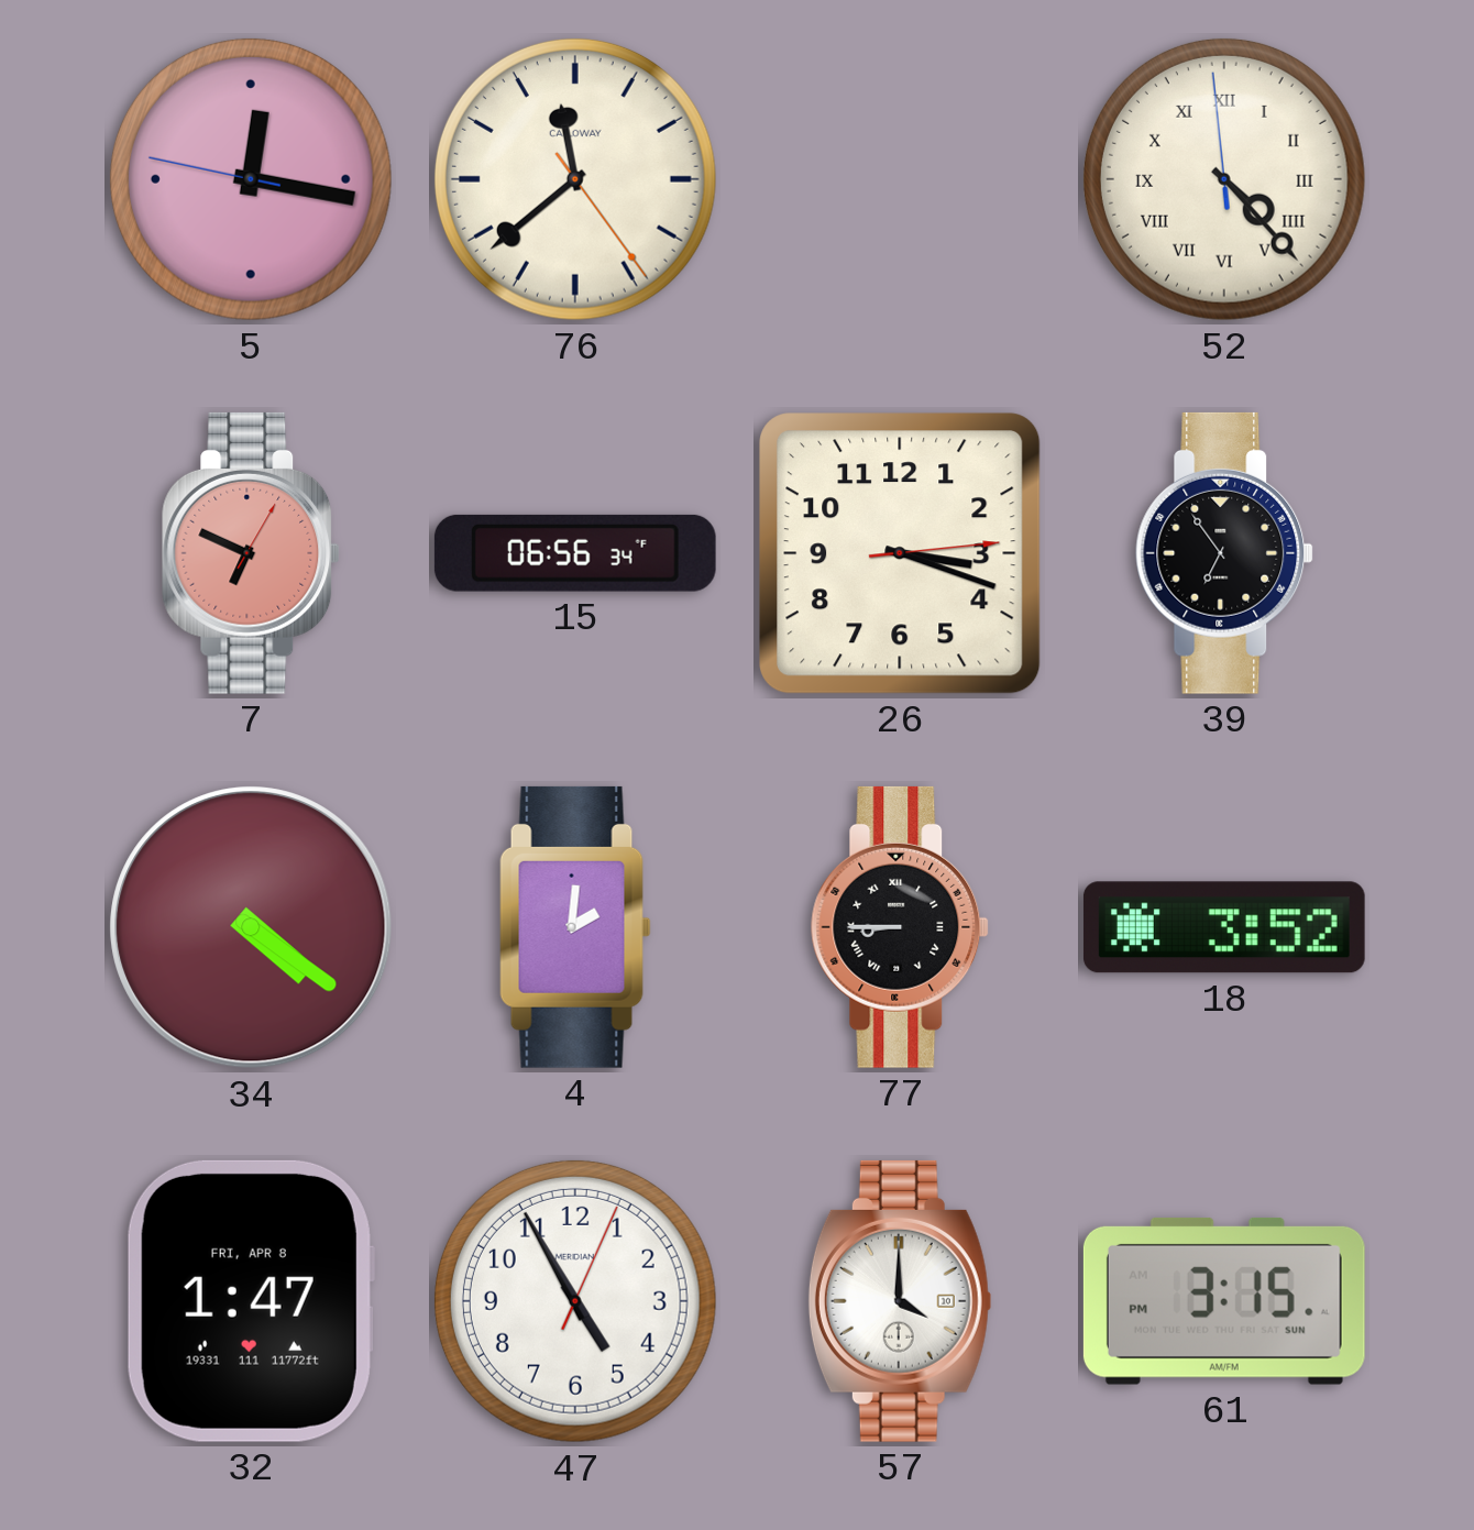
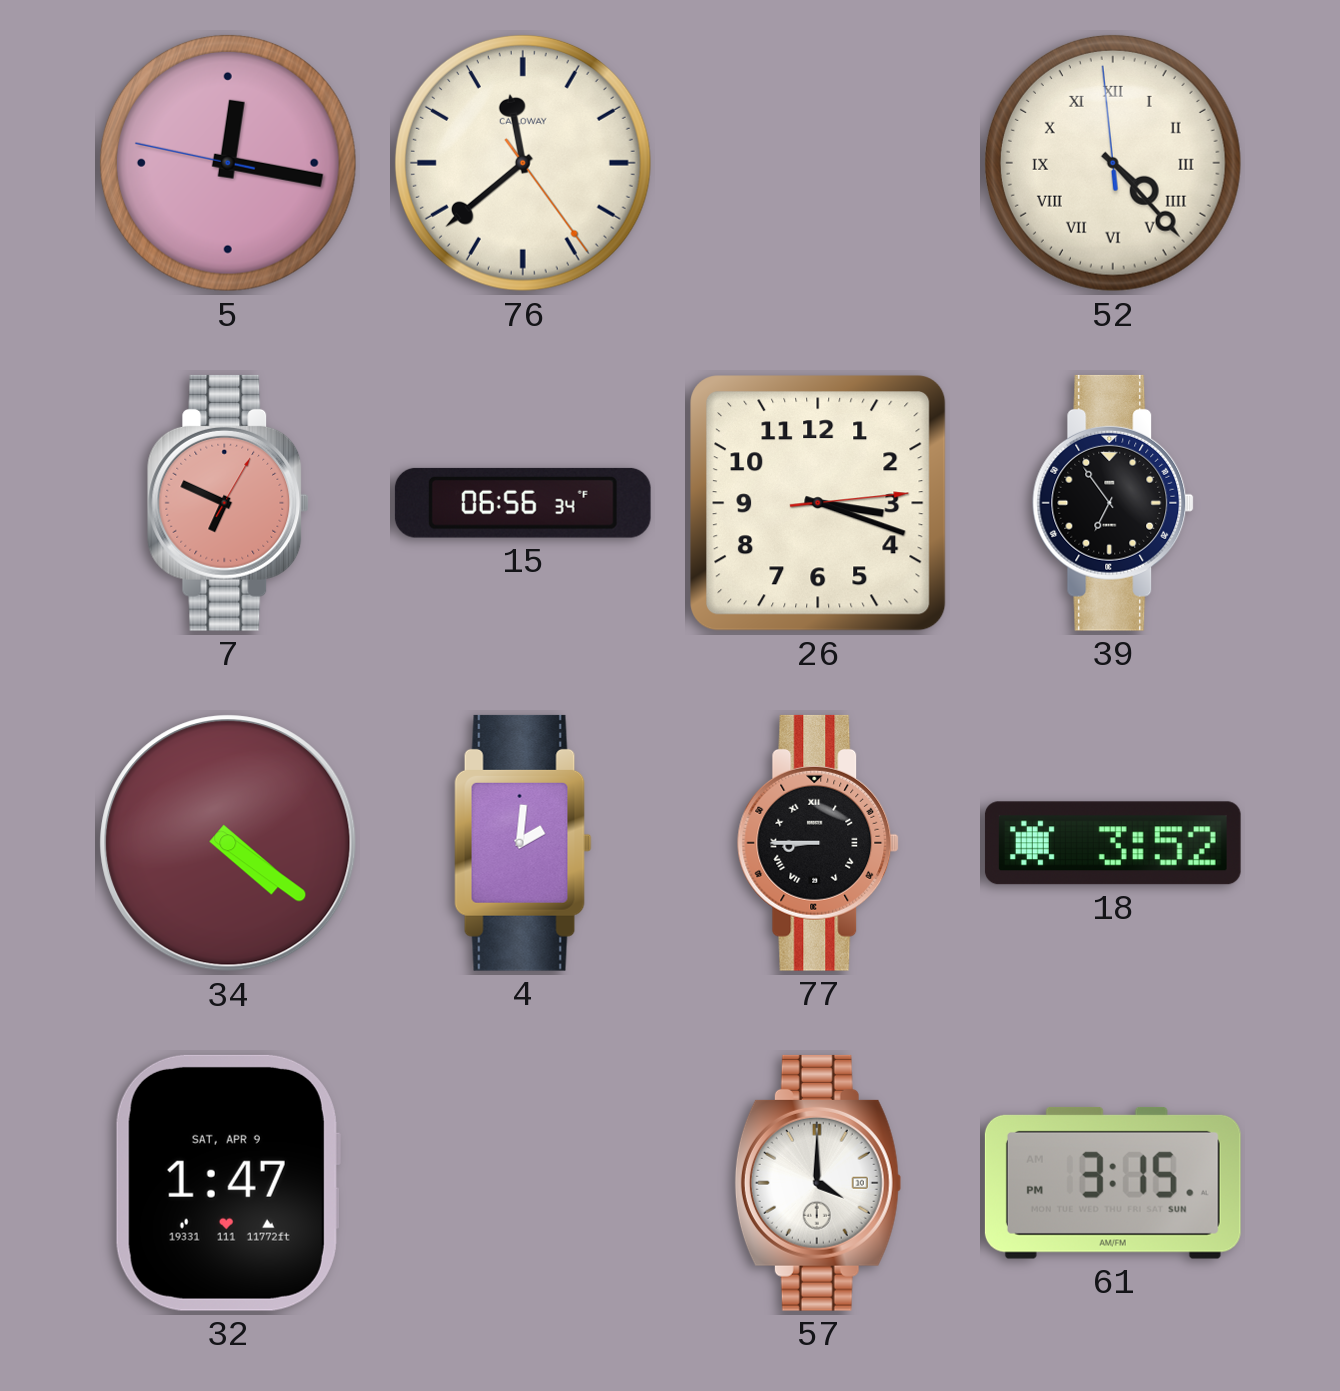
32 date: FRI, APR 8 -> SAT, APR 9
47: 4:55 -> none
